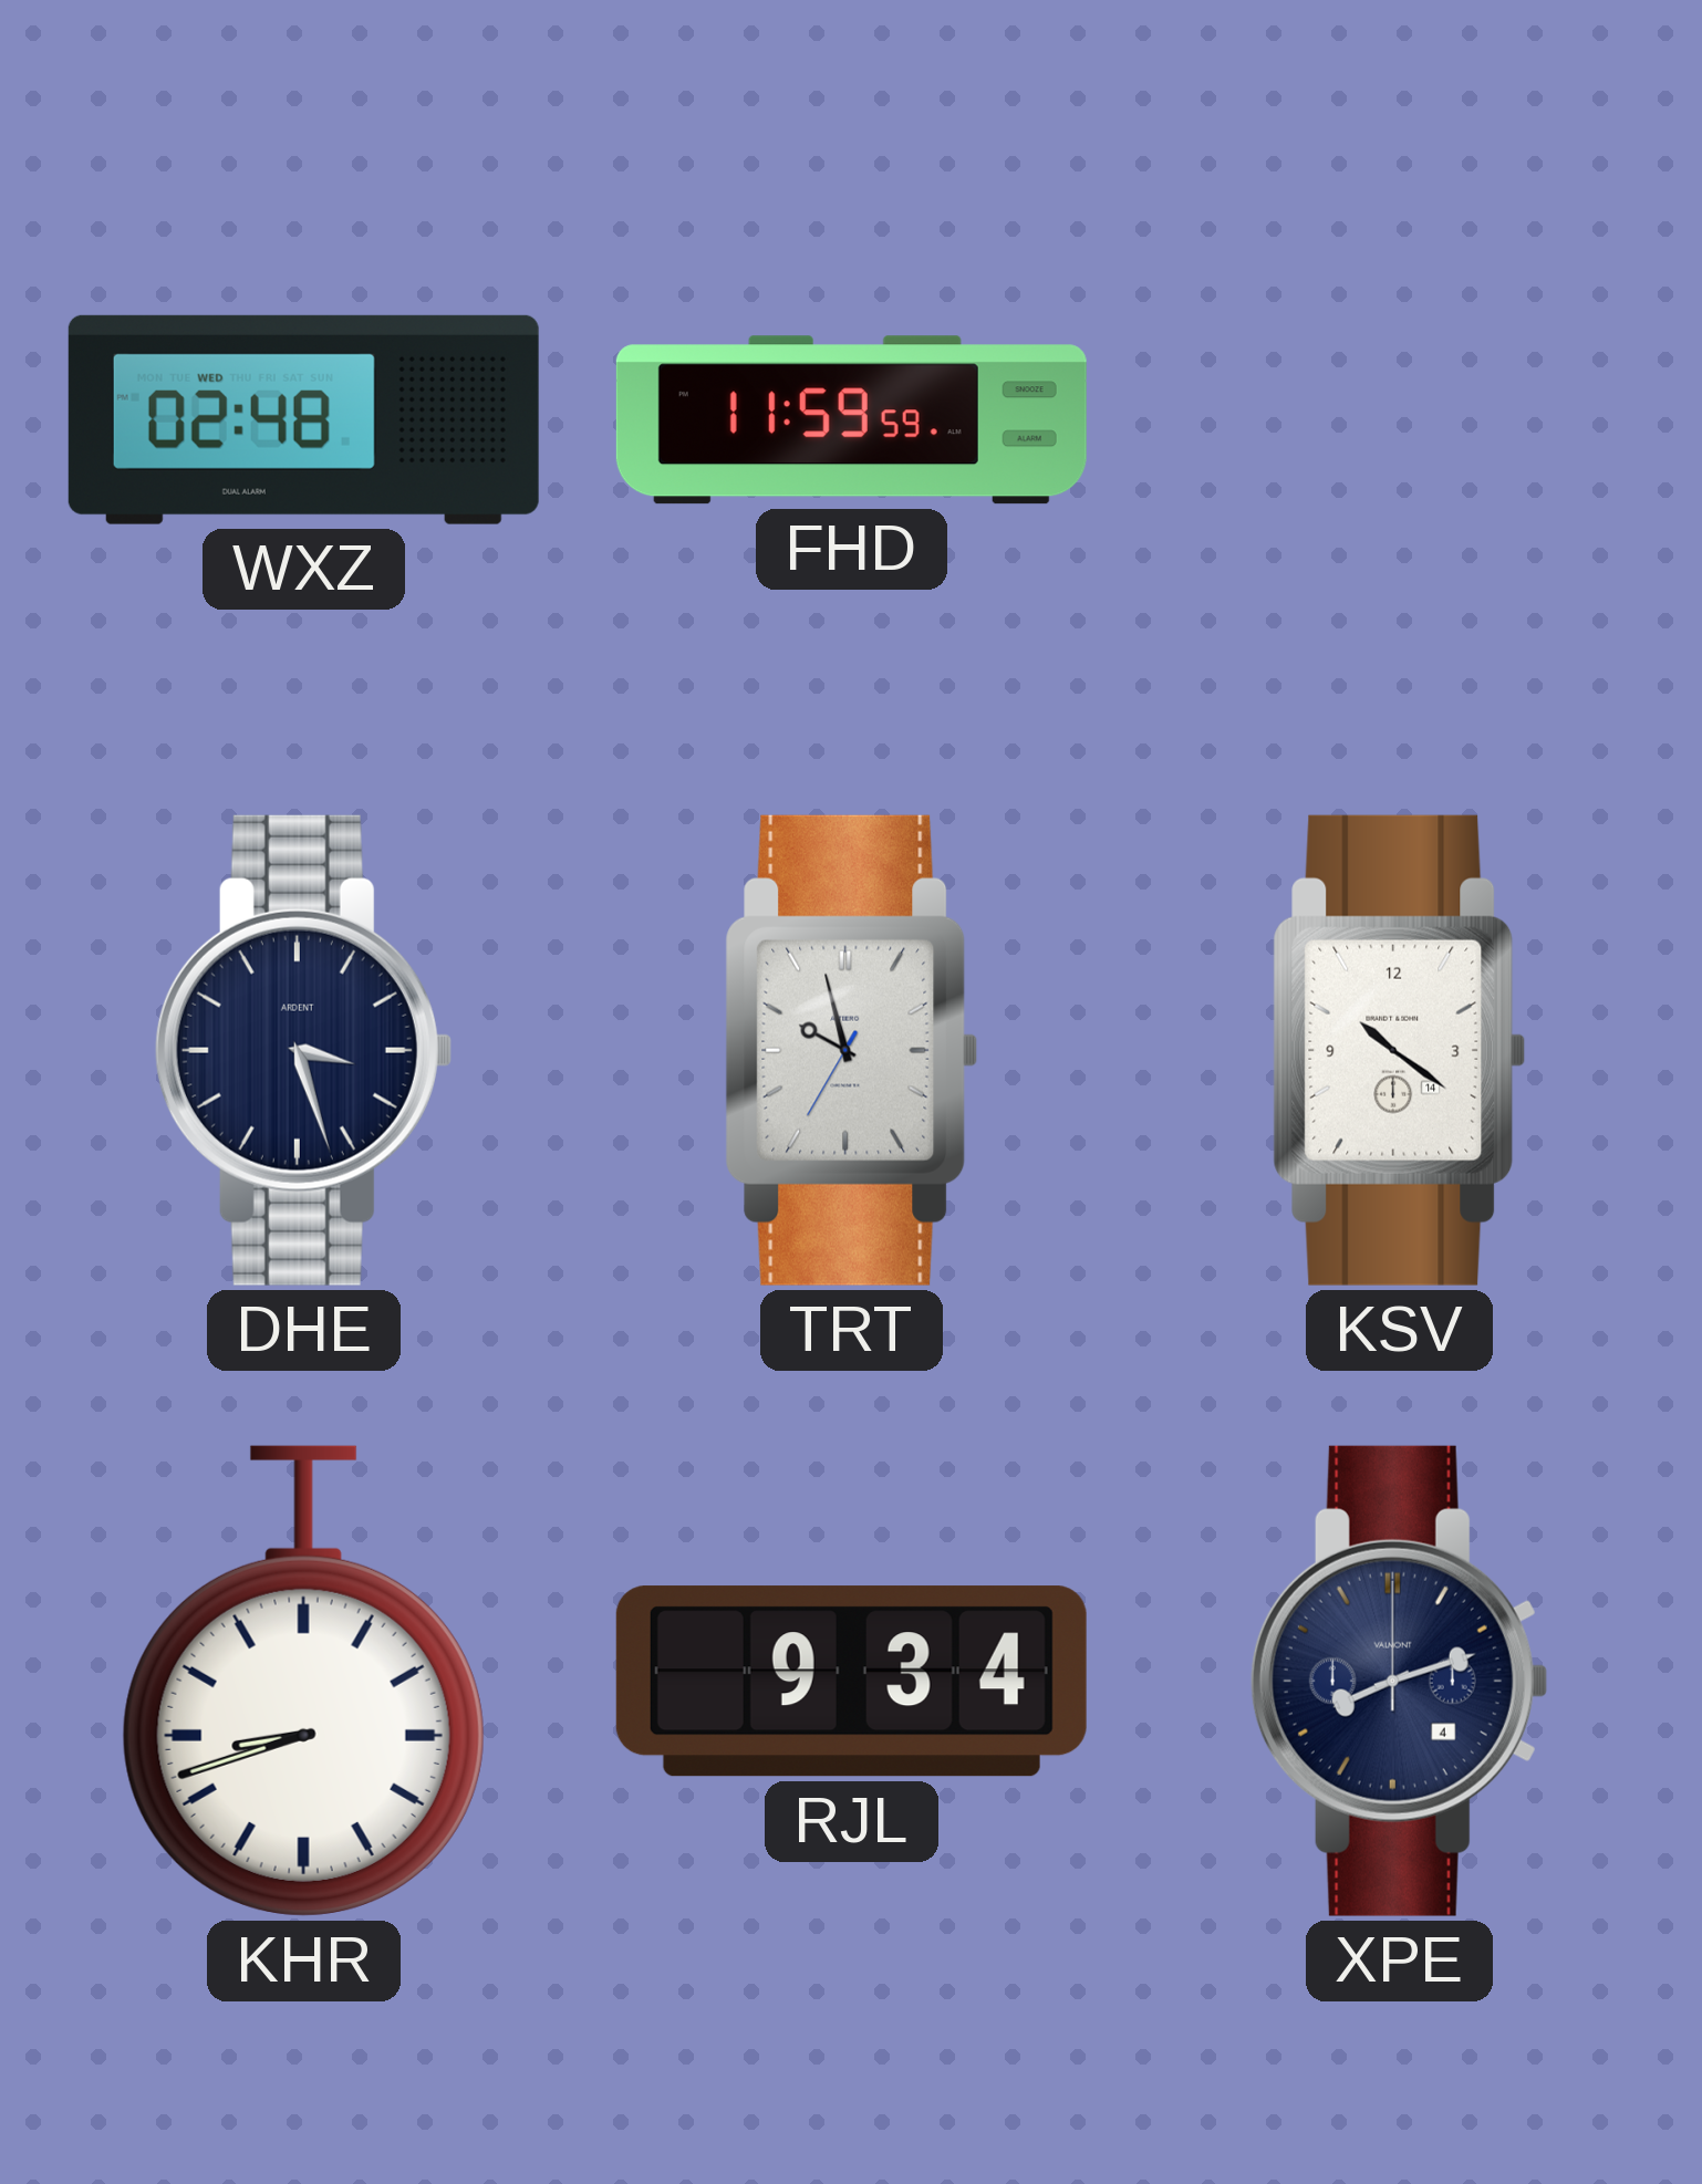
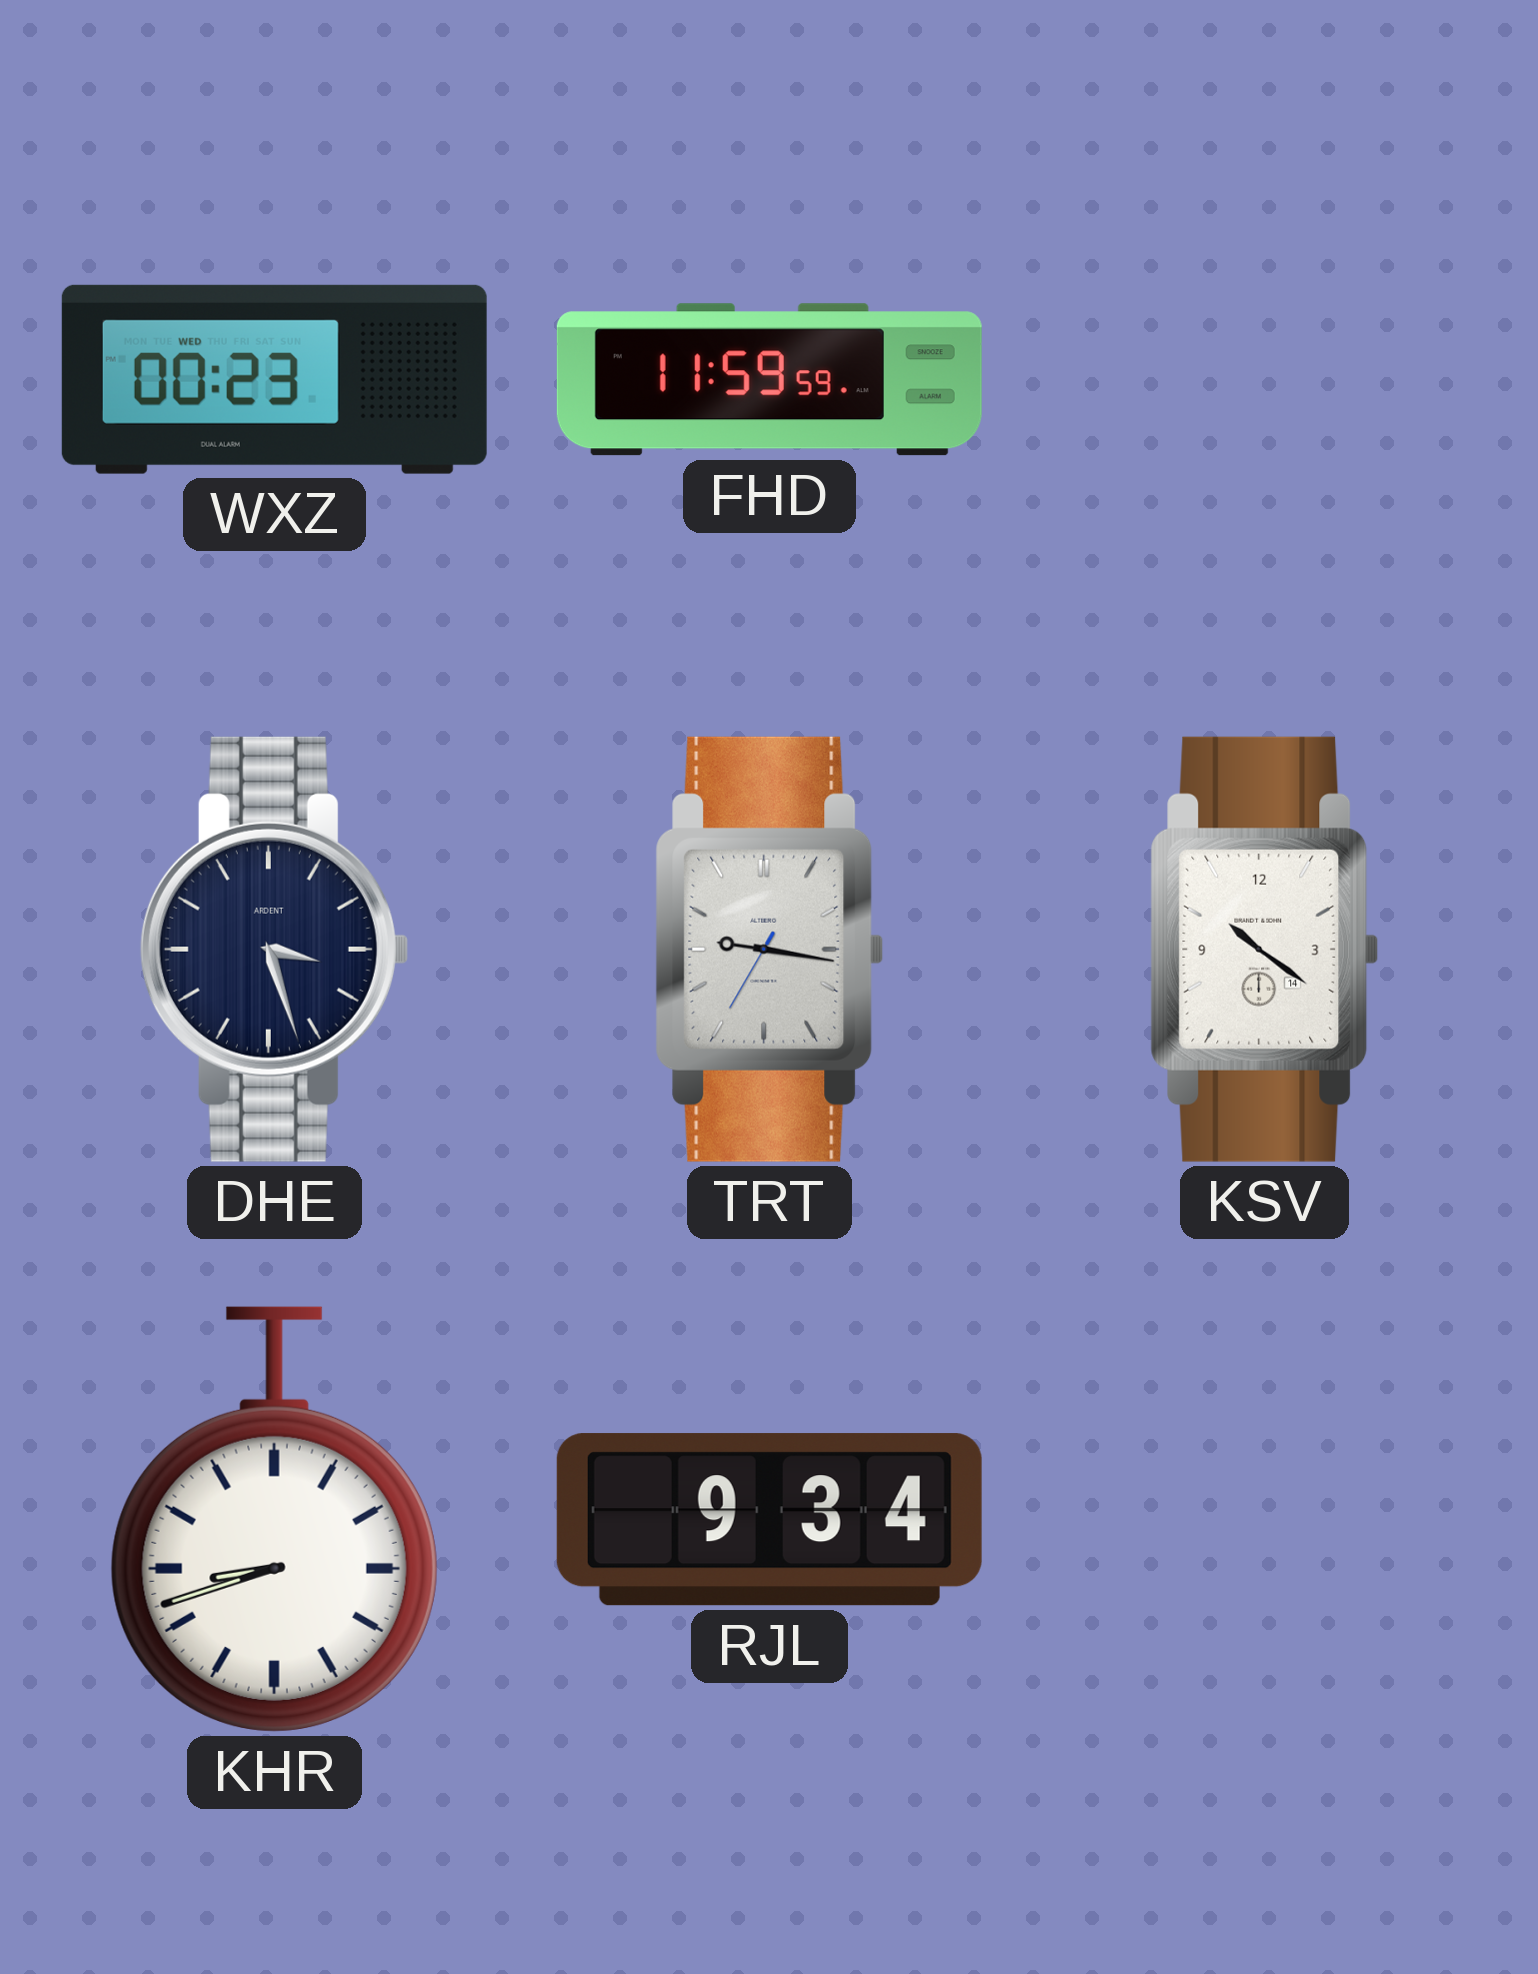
WXZ: 02:48 -> 00:23
TRT: 9:57 -> 9:16
XPE: 8:12 -> none
